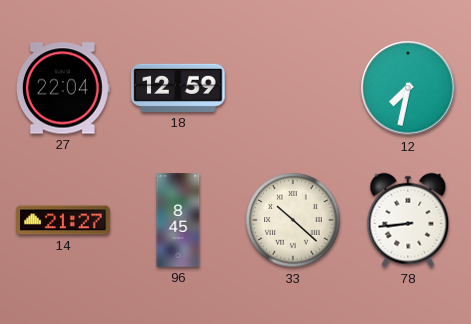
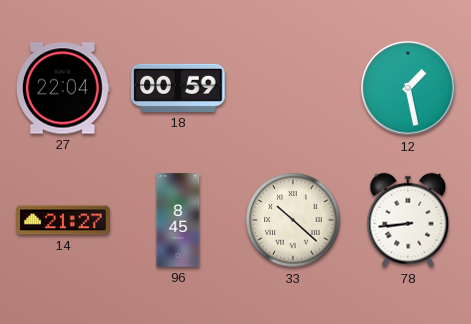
18: 12:59 -> 00:59
12: 7:32 -> 1:28
